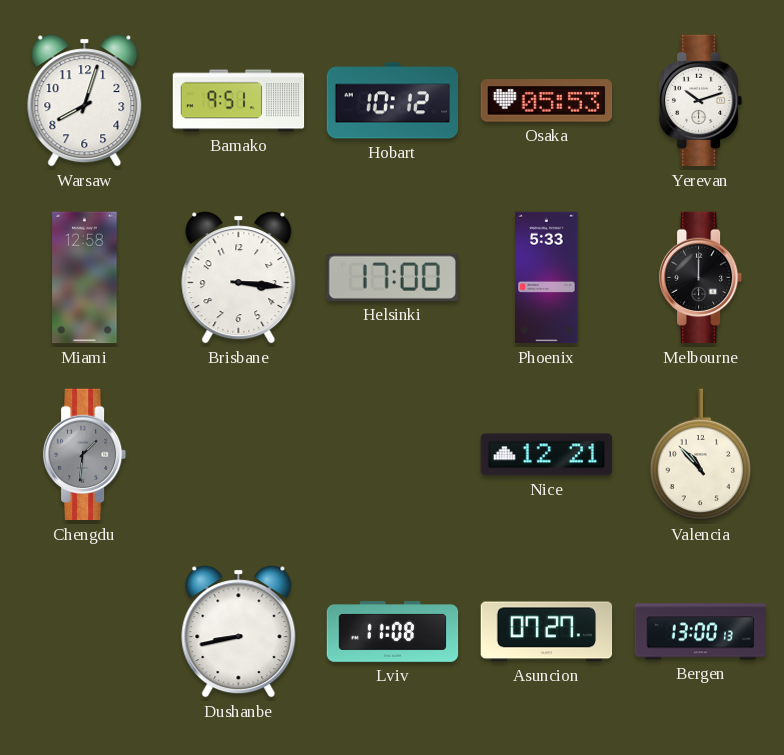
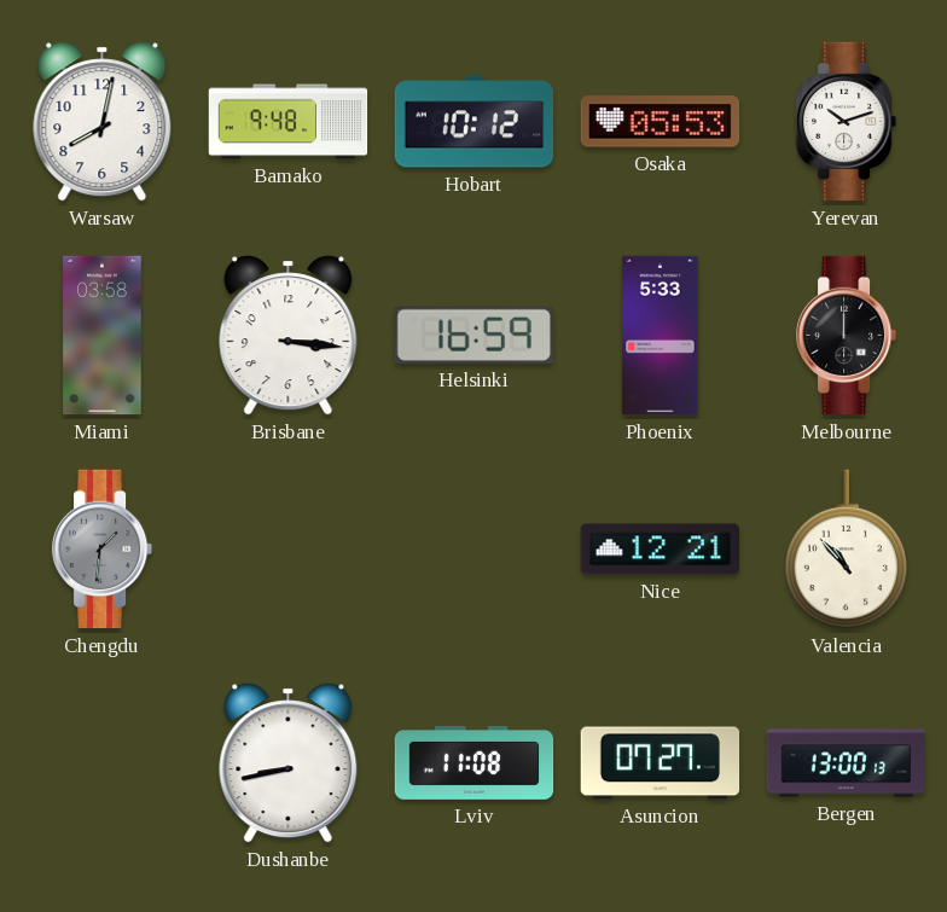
Warsaw: 8:03 -> 8:02
Bamako: 9:51 -> 9:48
Miami: 12:58 -> 03:58
Helsinki: 17:00 -> 16:59
